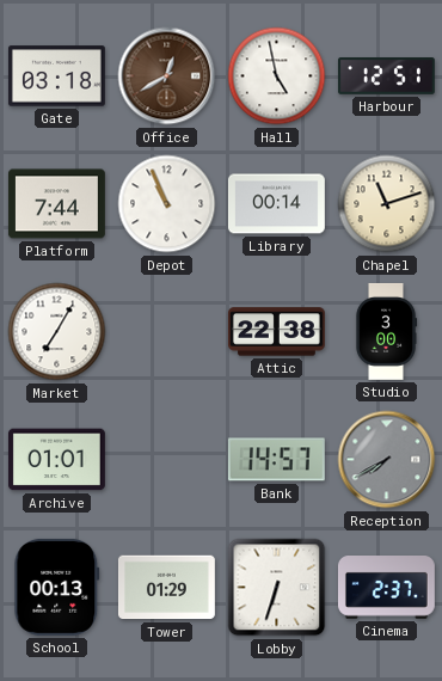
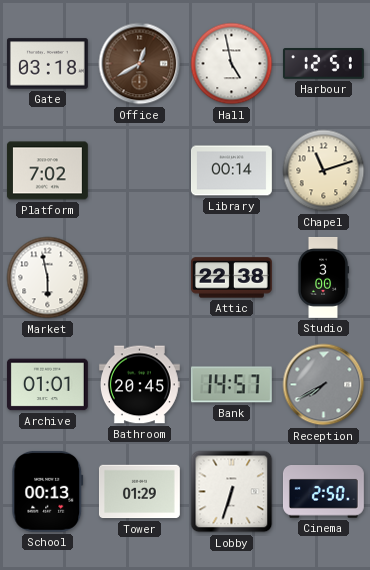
Platform: 7:44 -> 7:02
Depot: 10:56 -> none
Market: 7:05 -> 5:58
Bathroom: none -> 20:45
Cinema: 2:37 -> 2:50
